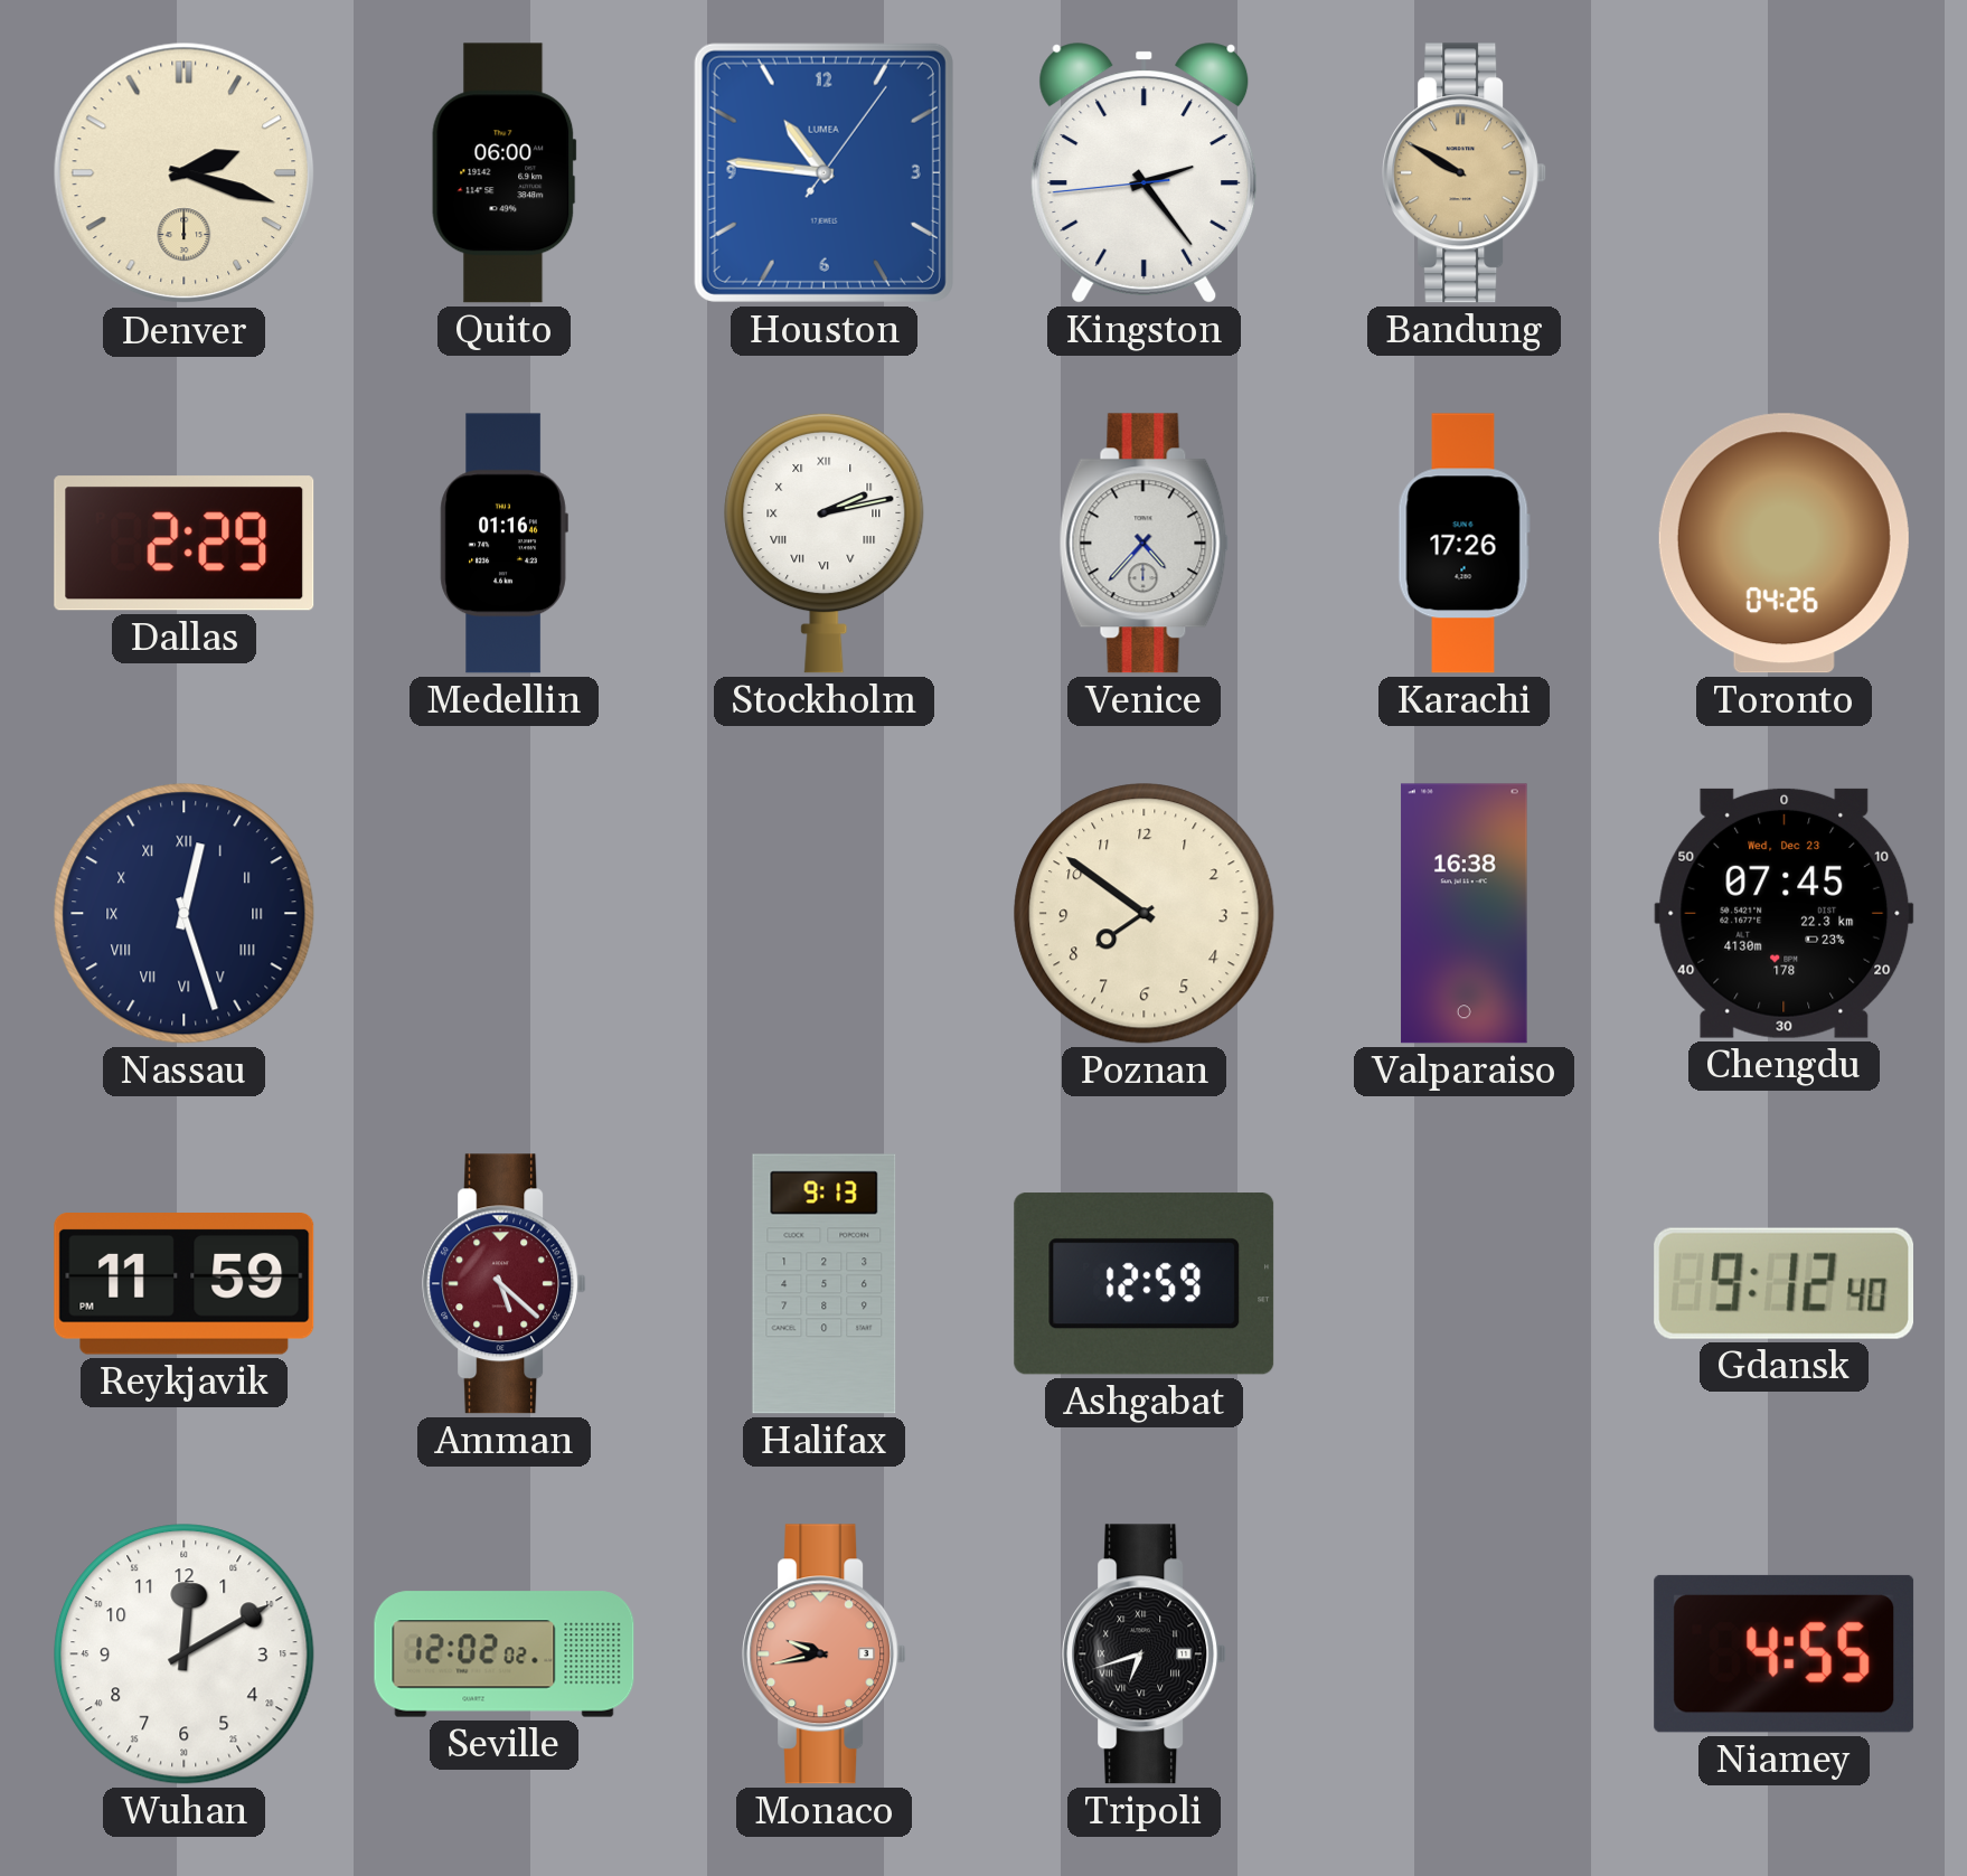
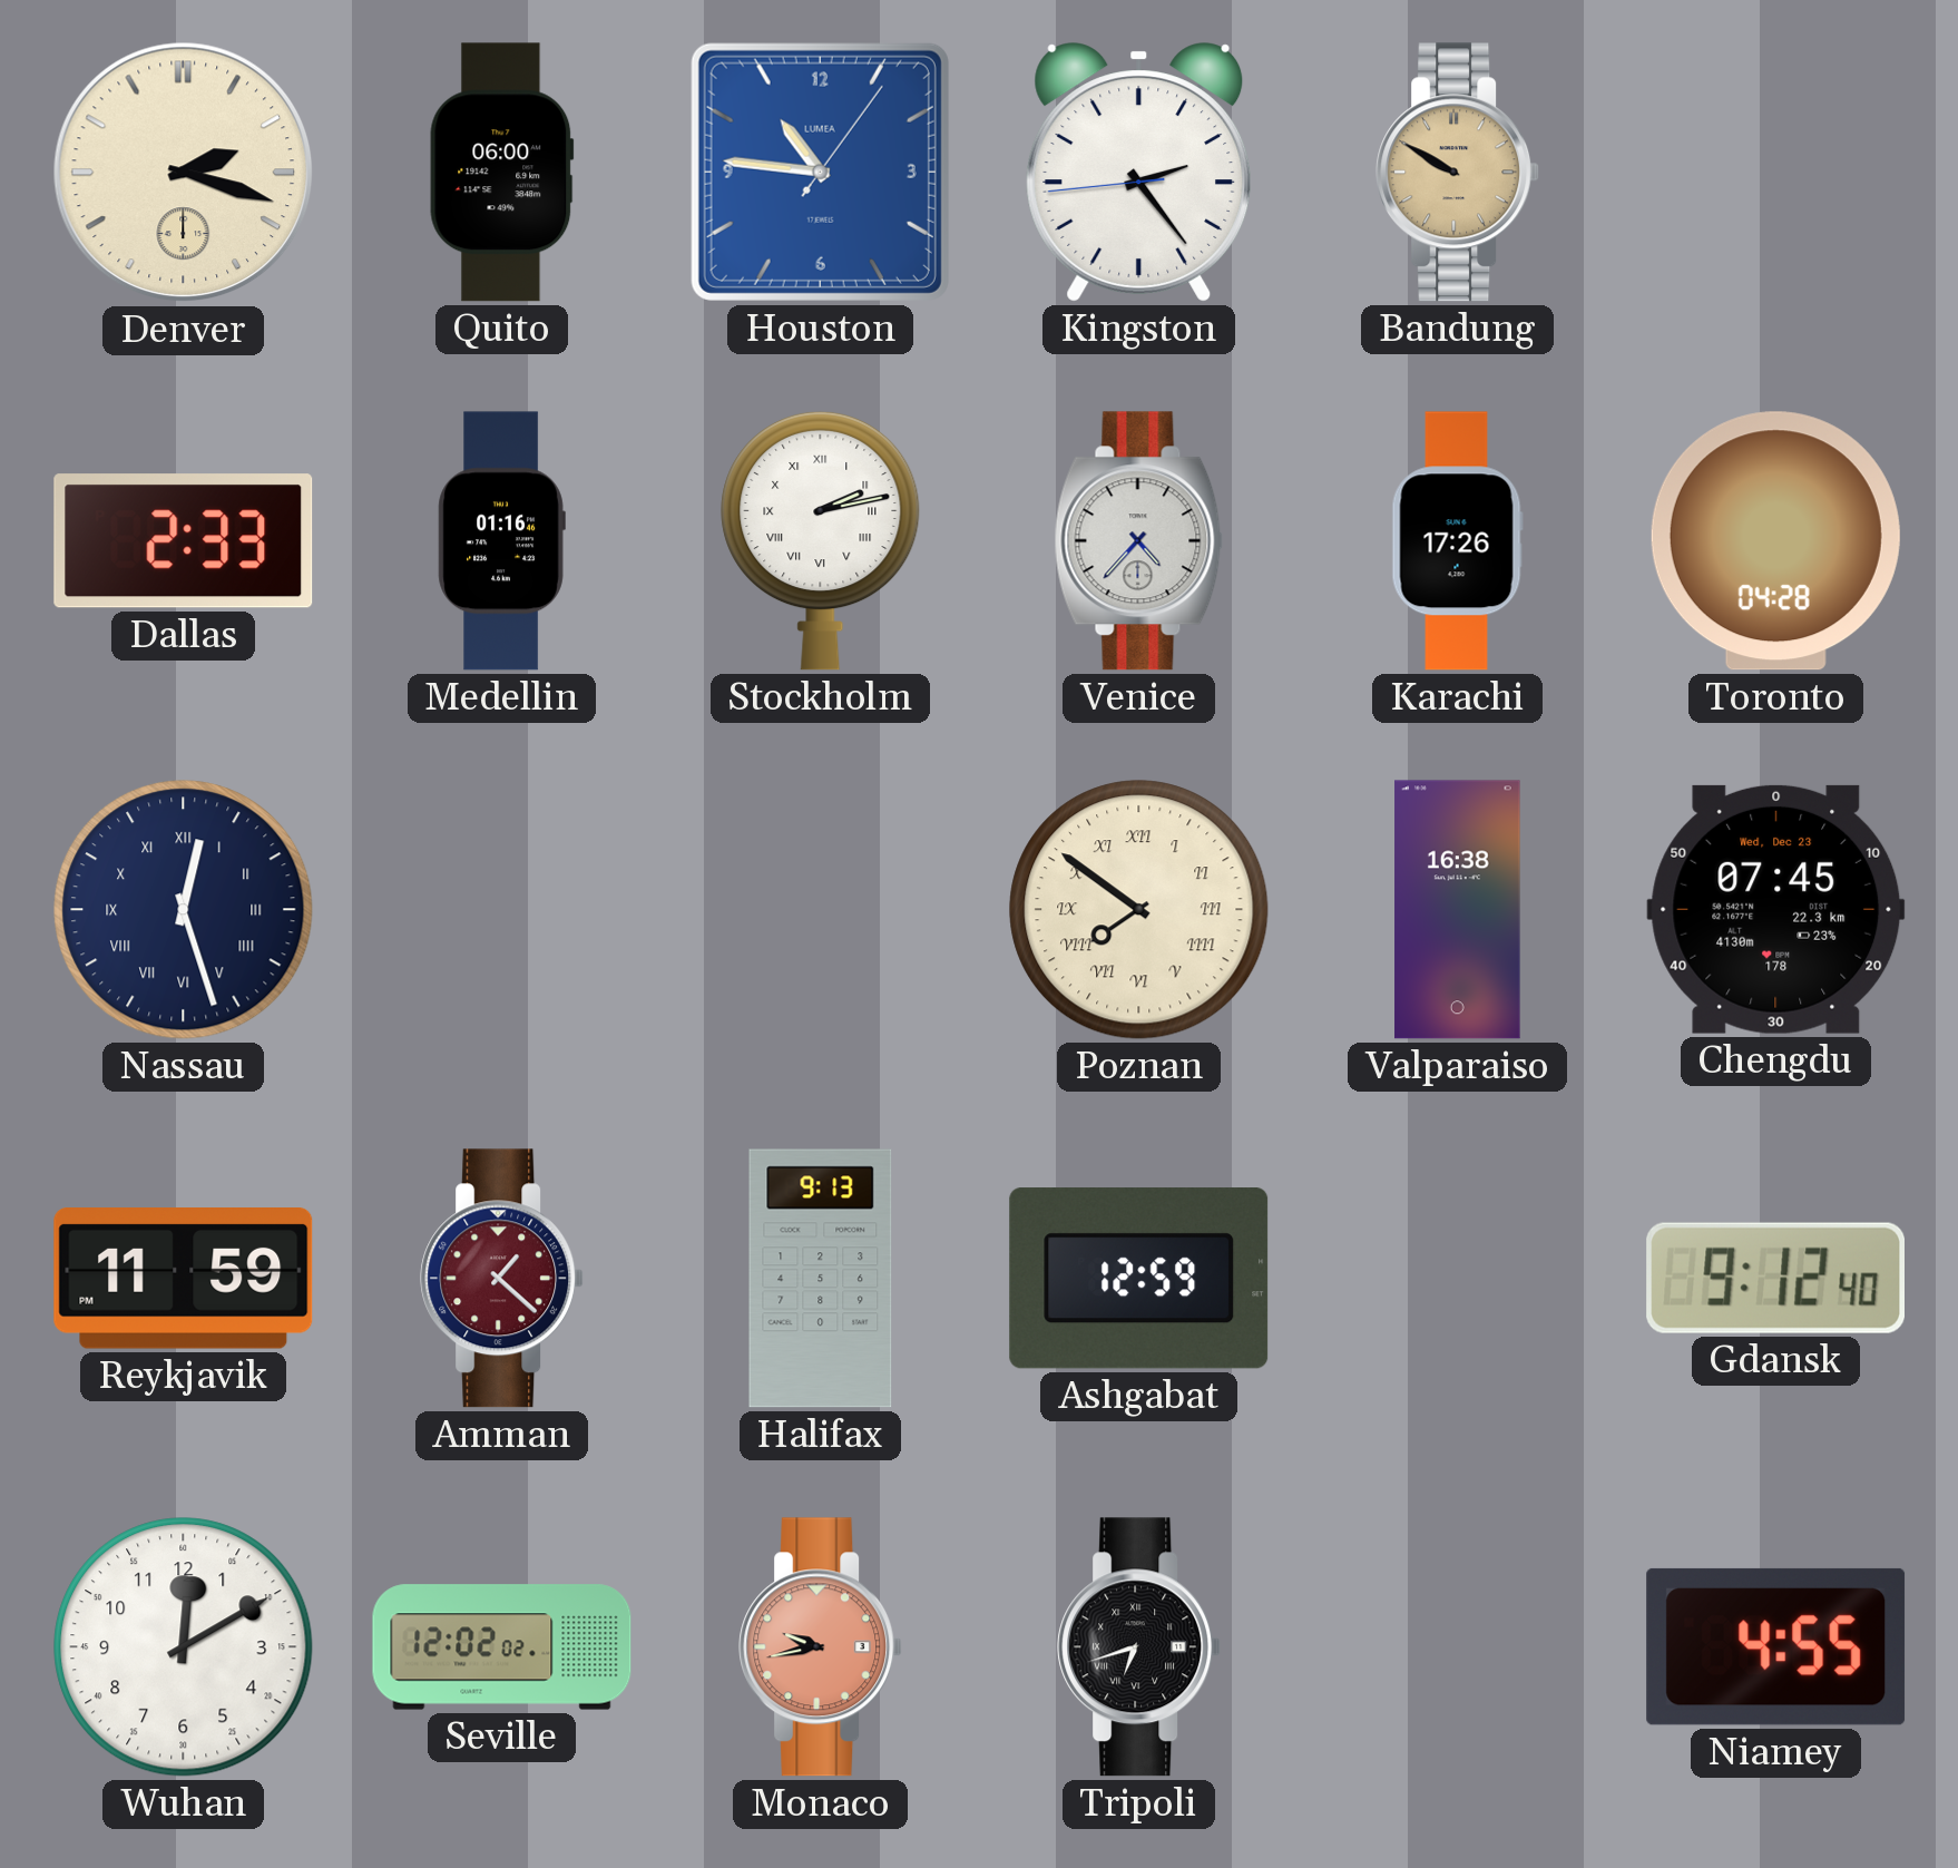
Dallas: 2:29 -> 2:33
Toronto: 04:26 -> 04:28
Poznan numerals: Arabic -> Roman
Amman: 5:22 -> 1:22
